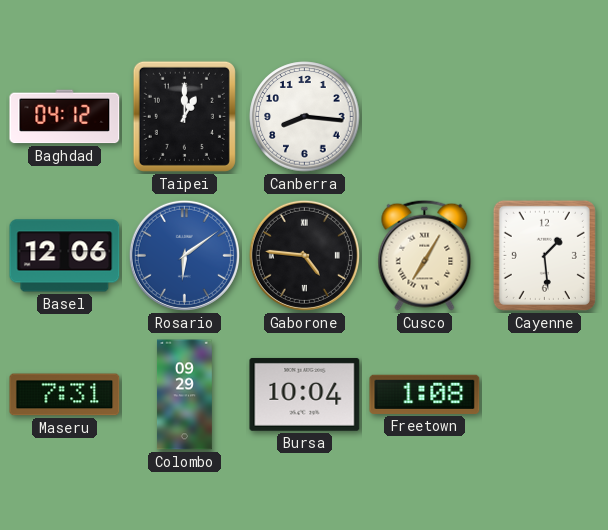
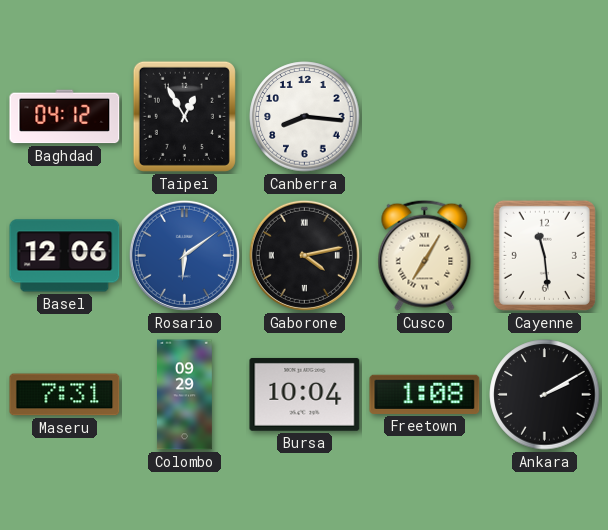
Taipei: 1:00 -> 12:55
Gaborone: 4:46 -> 4:13
Cayenne: 1:29 -> 11:29
Ankara: none -> 2:10
